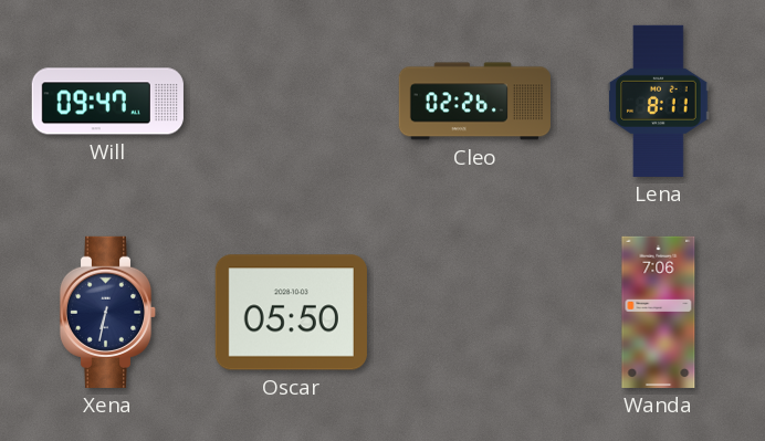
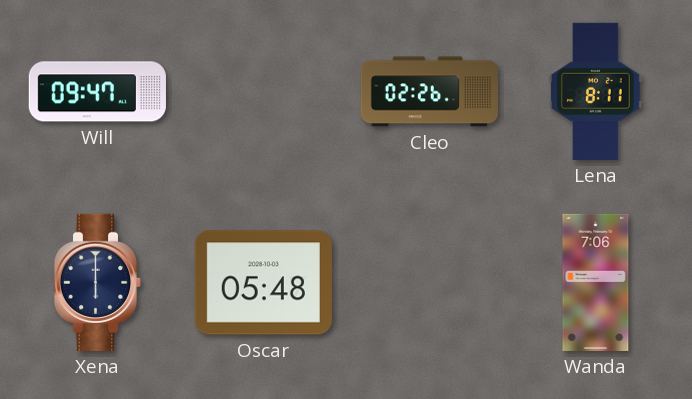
Xena: 6:32 -> 6:00
Oscar: 05:50 -> 05:48
